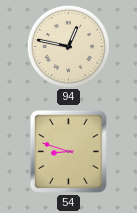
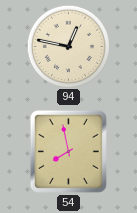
54: 8:48 -> 7:58
